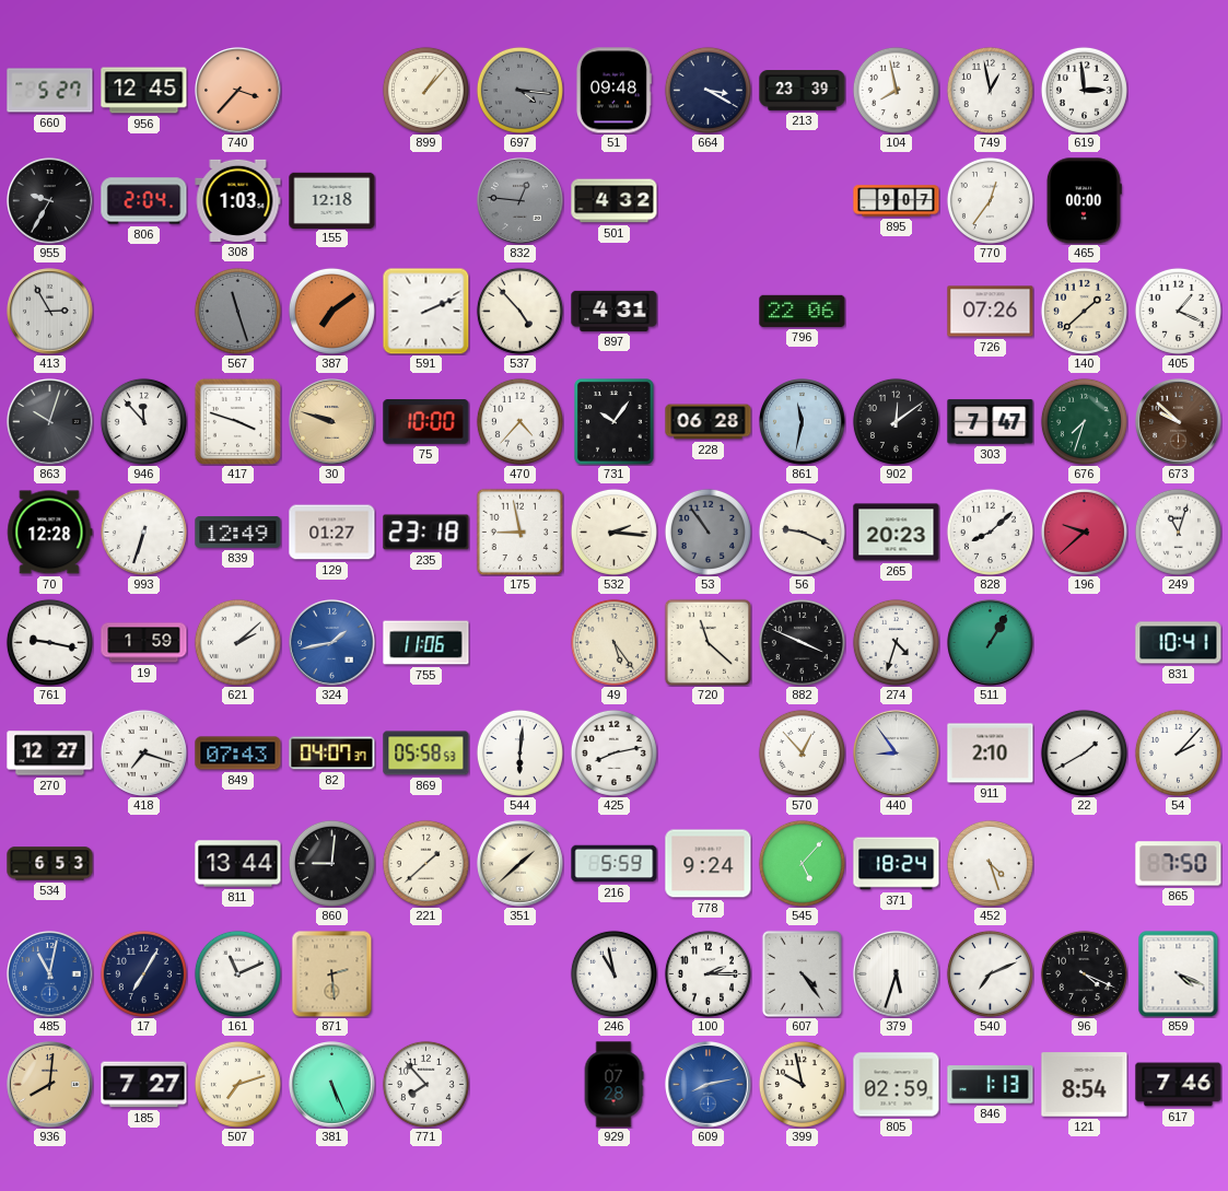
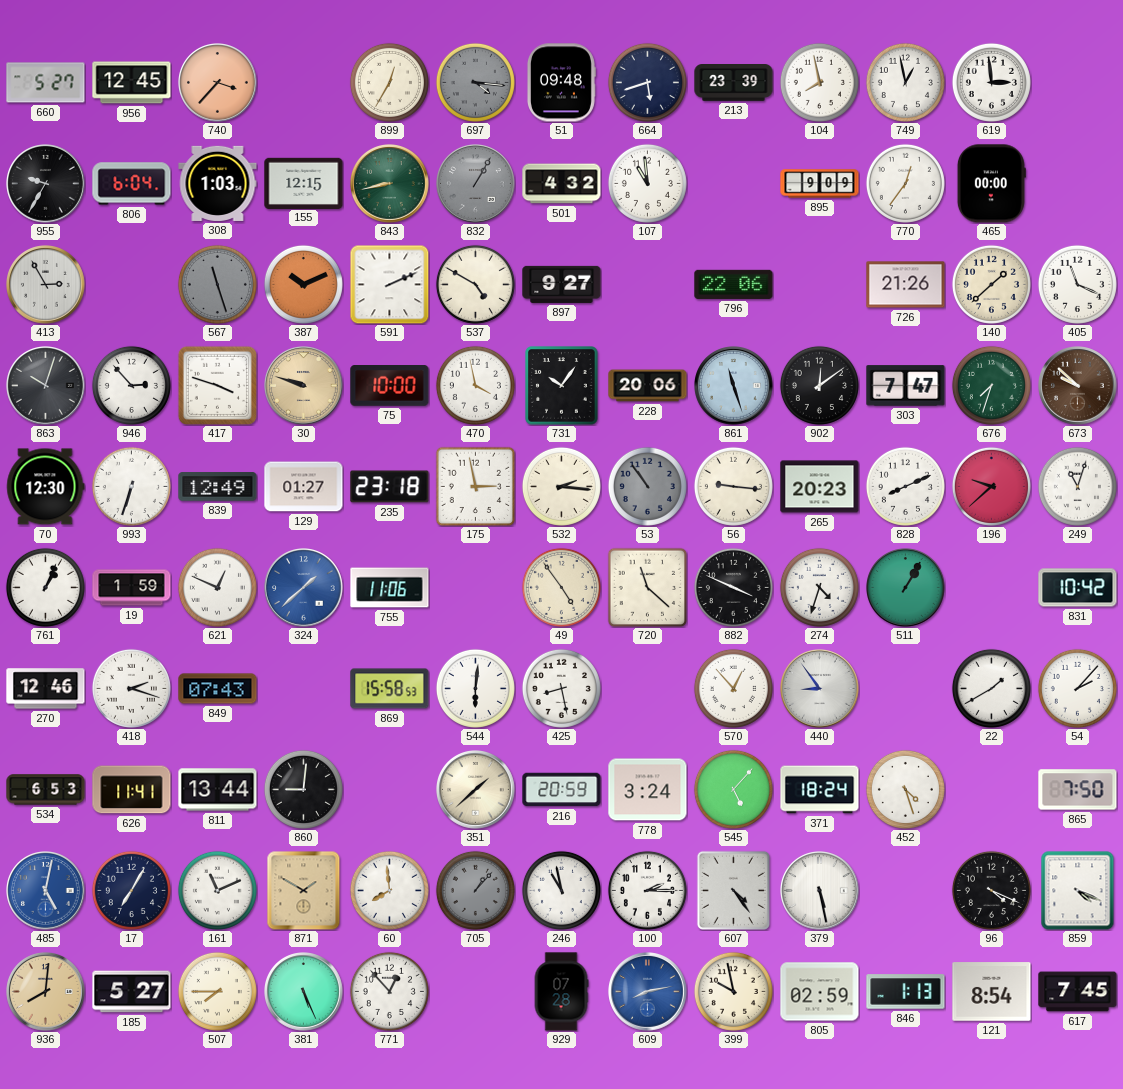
899: 1:07 -> 12:35
664: 3:20 -> 5:42
806: 2:04 -> 6:04
155: 12:18 -> 12:15
843: none -> 8:43
832: 12:46 -> 1:05
107: none -> 10:59
895: 9:07 -> 9:09
387: 7:09 -> 10:11
537: 4:53 -> 4:50
897: 4:31 -> 9:27
726: 07:26 -> 21:26
405: 1:19 -> 11:19
946: 11:53 -> 2:53
470: 4:37 -> 3:58
228: 06:28 -> 20:06
861: 11:32 -> 11:27
70: 12:28 -> 12:30
175: 8:58 -> 2:58
56: 9:19 -> 9:16
828: 8:08 -> 8:11
761: 9:17 -> 1:04
621: 2:08 -> 12:49
324: 1:43 -> 1:38
49: 5:24 -> 4:54
831: 10:41 -> 10:42
270: 12:27 -> 12:46
418: 7:18 -> 2:18
82: 04:07 -> none
869: 05:58 -> 15:58
425: 8:13 -> 8:28
911: 2:10 -> none
626: none -> 11:41
221: 1:38 -> none
216: 5:59 -> 20:59
778: 9:24 -> 3:24
485: 11:02 -> 5:02
871: 2:29 -> 1:50
60: none -> 7:59
705: none -> 1:07
379: 5:33 -> 5:28
540: 7:11 -> none
185: 7:27 -> 5:27
507: 7:12 -> 7:45
771: 7:53 -> 12:53
617: 7:46 -> 7:45
